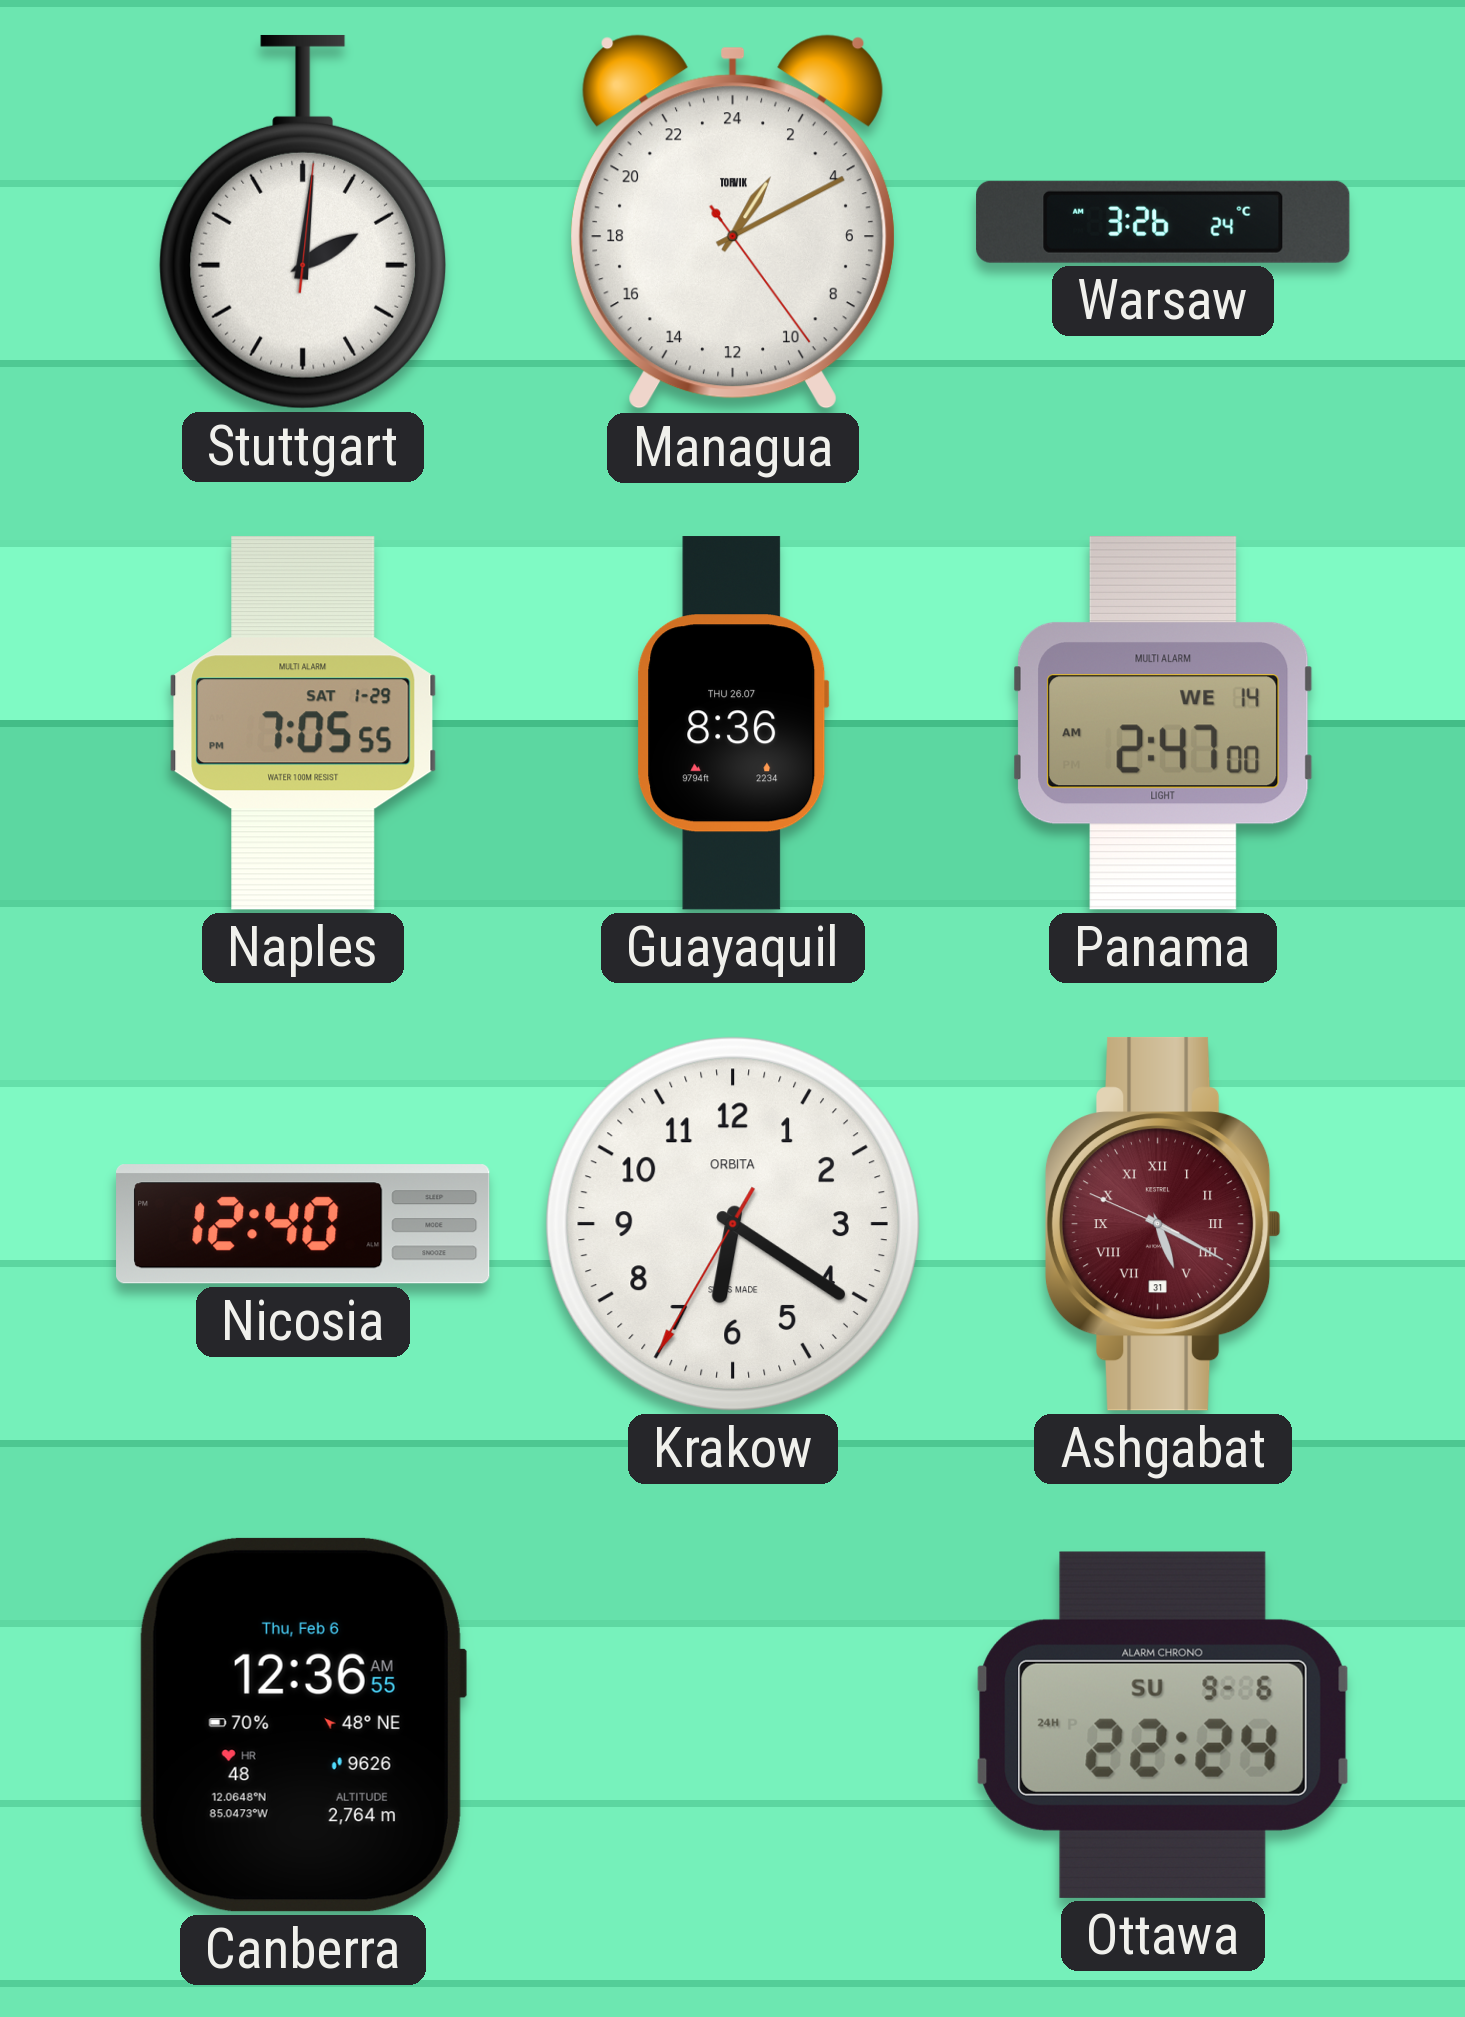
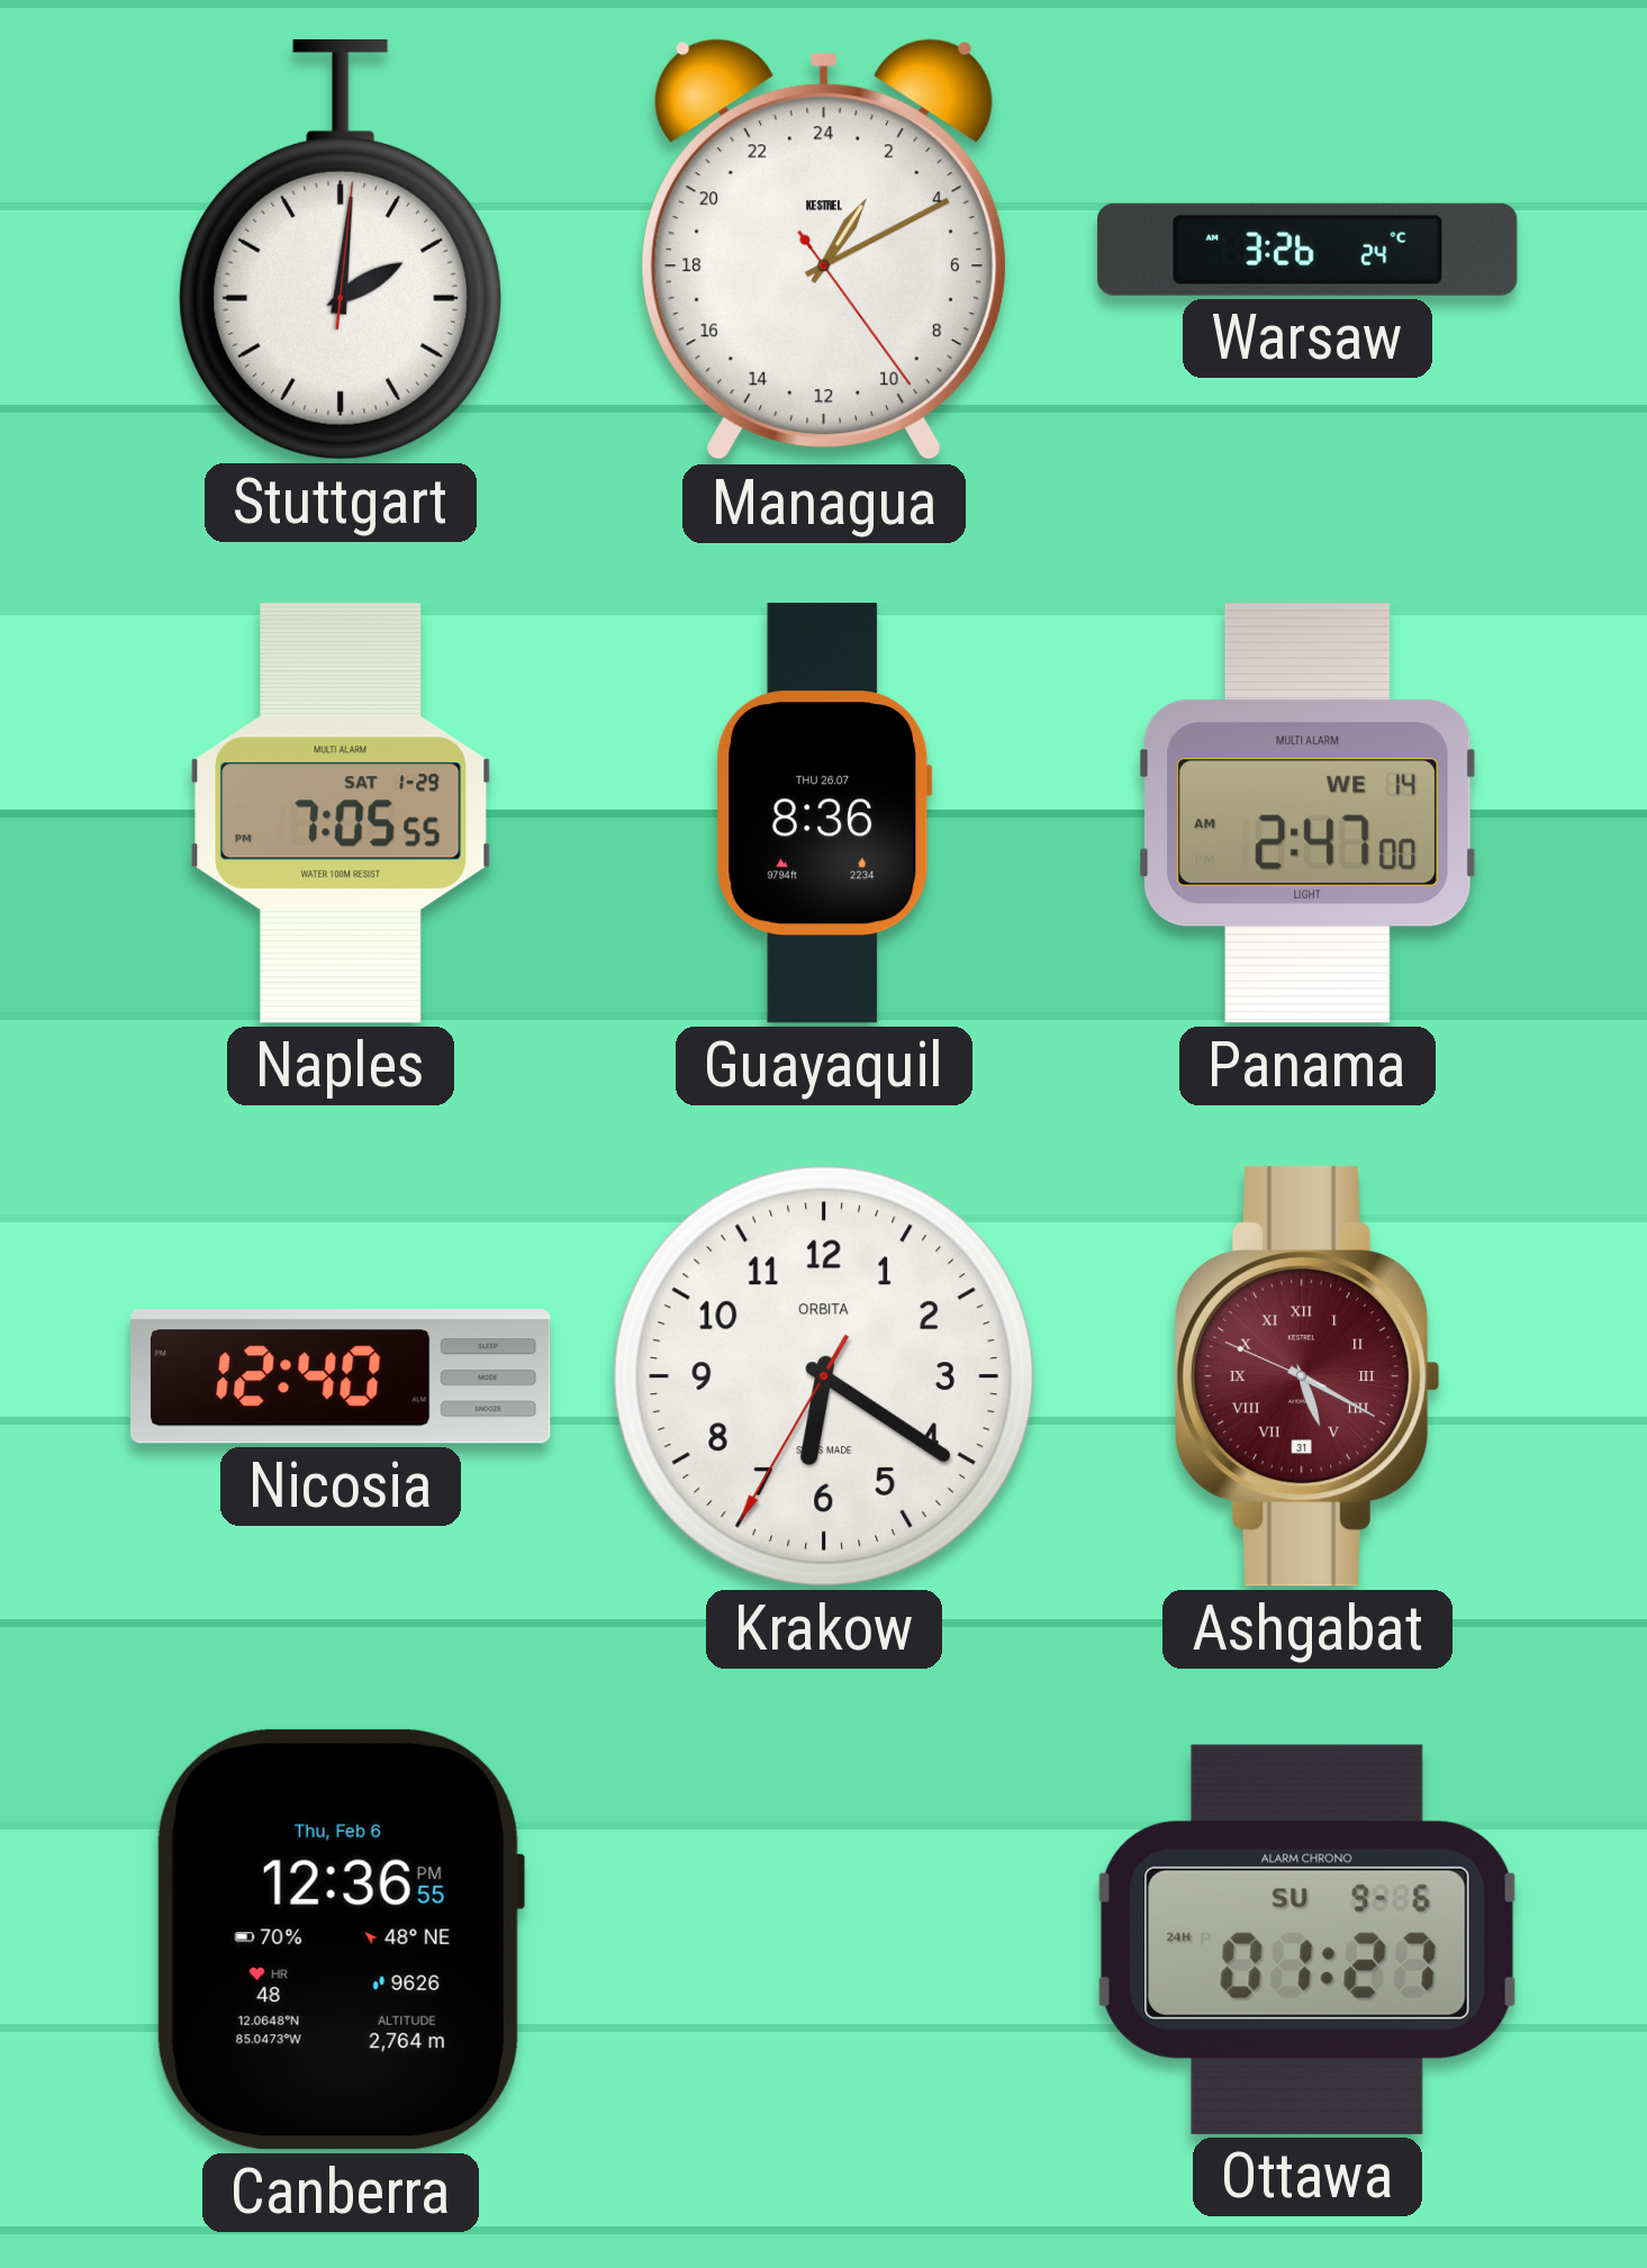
Managua brand: TORVIK -> KESTREL
Canberra: 12:36:55 AM -> 12:36:55 PM
Ottawa: 22:24 -> 01:27
